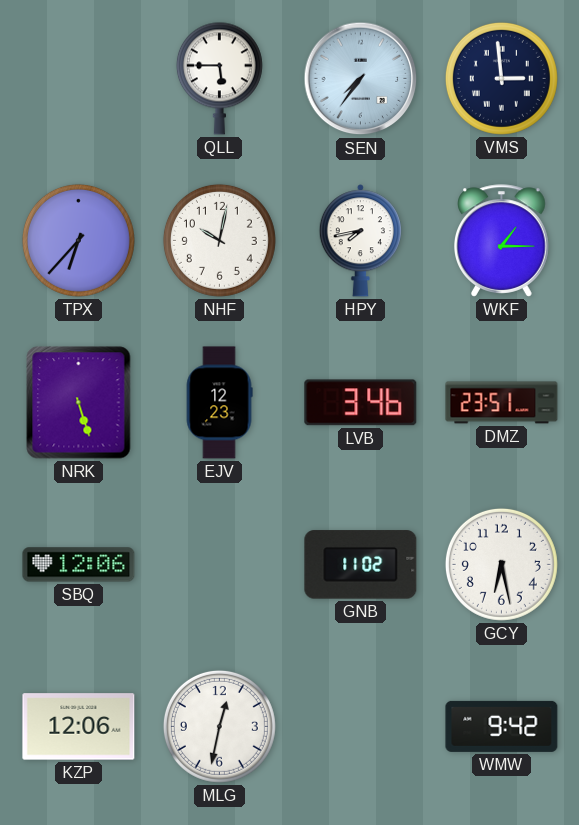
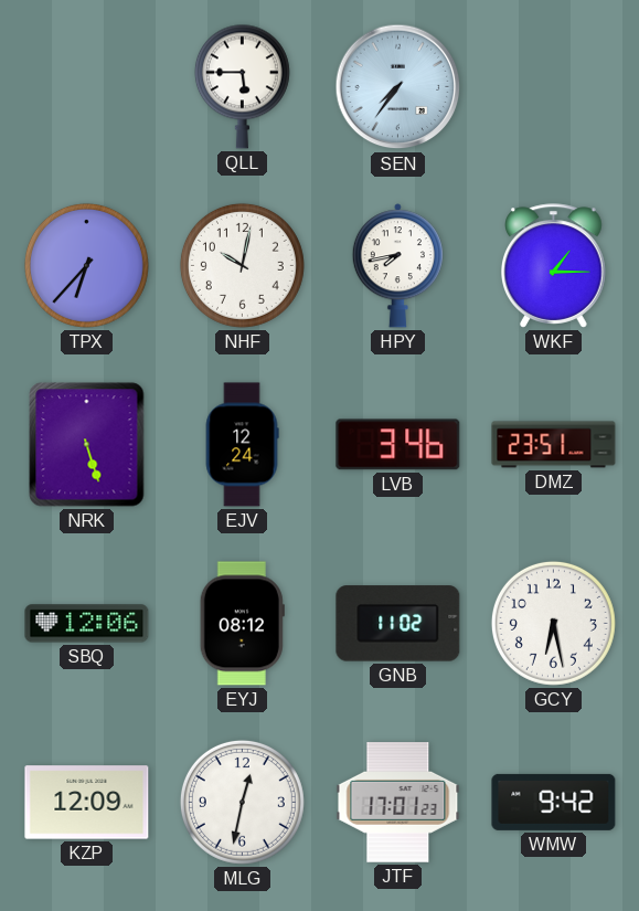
VMS: 2:59 -> none
EJV: 12:23 -> 12:24
EYJ: none -> 08:12
KZP: 12:06 -> 12:09
JTF: none -> 17:01
